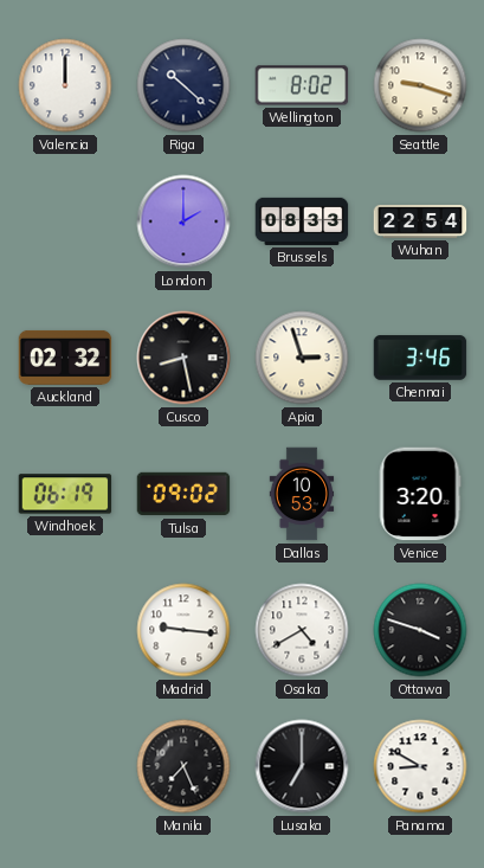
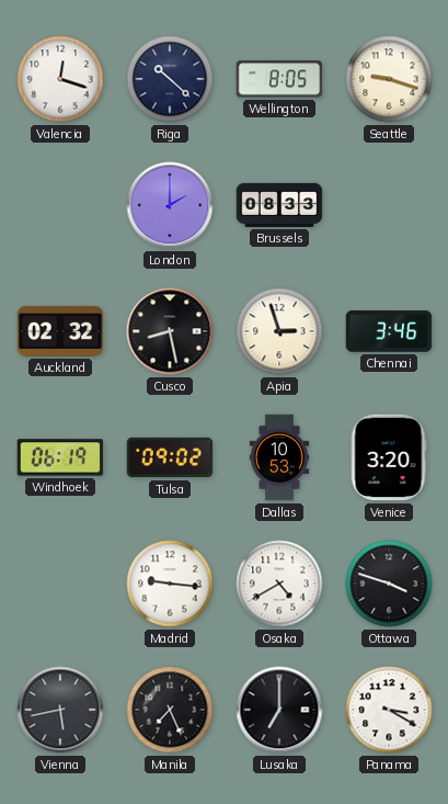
Valencia: 12:00 -> 12:18
Wellington: 8:02 -> 8:05
Wuhan: 22:54 -> none
Vienna: none -> 5:43
Panama: 8:50 -> 3:20
